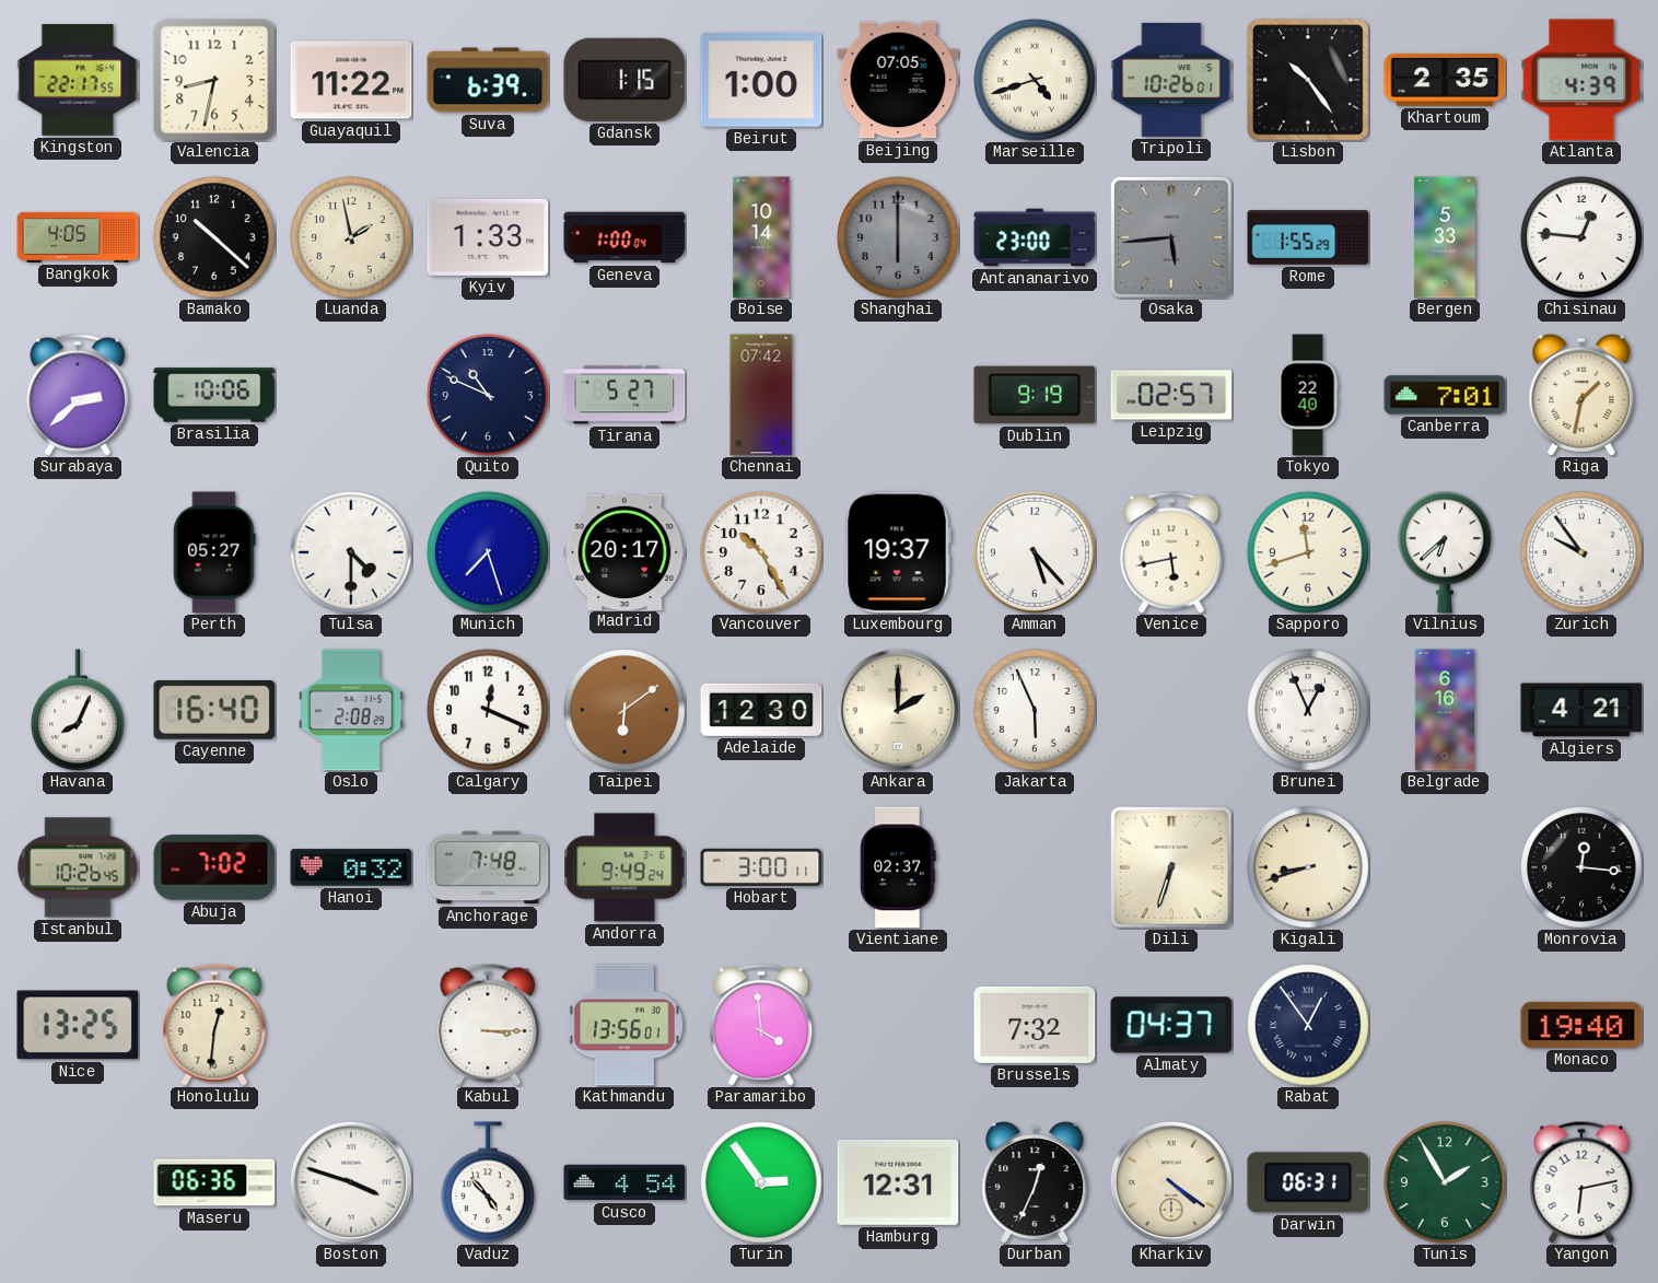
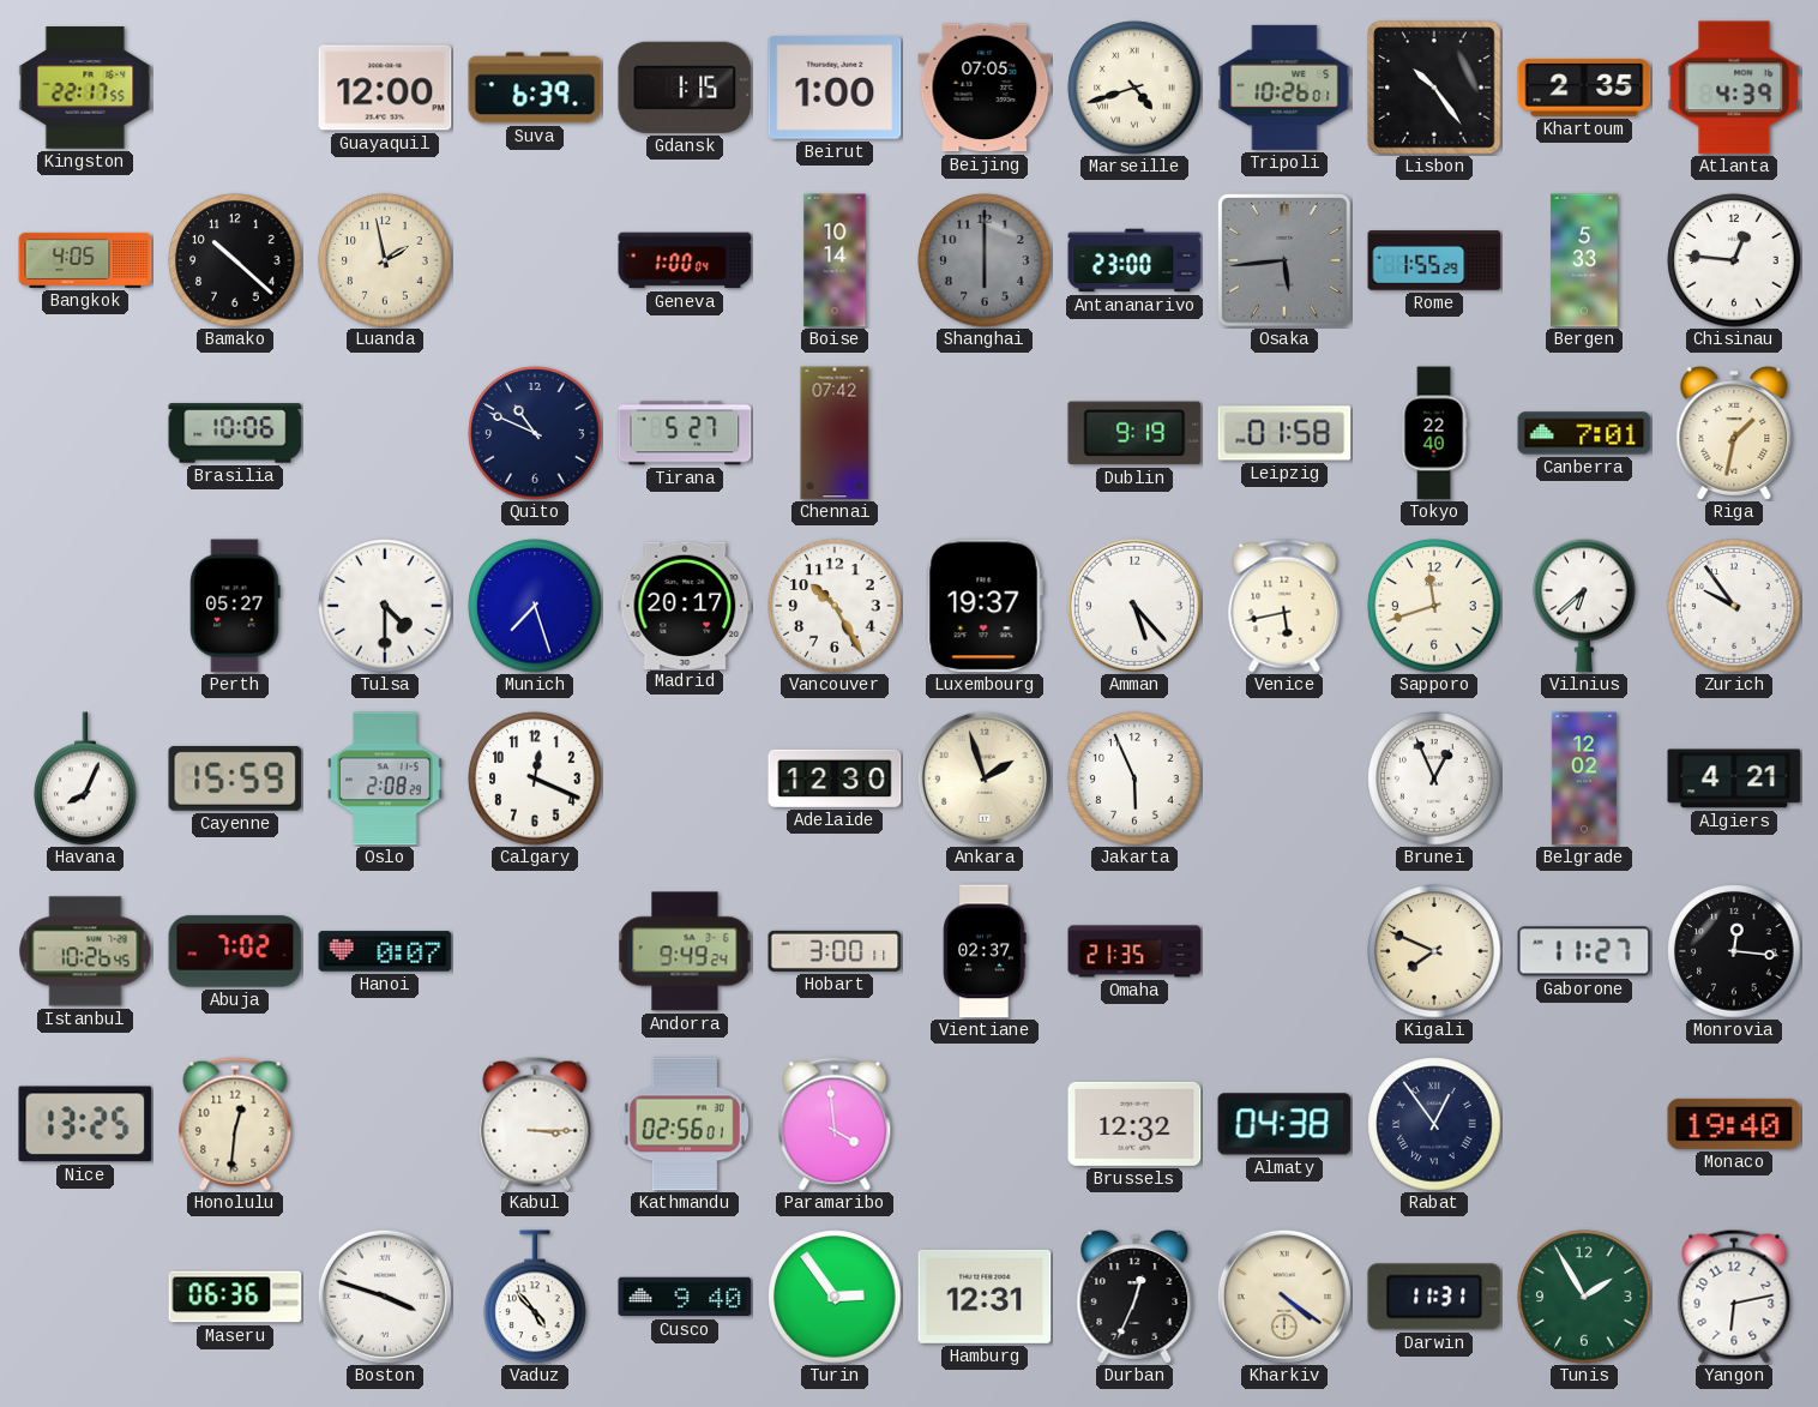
Valencia: 8:32 -> none
Guayaquil: 11:22 -> 12:00
Kyiv: 1:33 -> none
Surabaya: 2:38 -> none
Leipzig: 02:57 -> 01:58
Cayenne: 16:40 -> 15:59
Taipei: 6:09 -> none
Ankara: 2:00 -> 1:57
Belgrade: 6:16 -> 12:02
Hanoi: 0:32 -> 0:07
Anchorage: 7:48 -> none
Omaha: none -> 21:35
Dili: 6:33 -> none
Kigali: 8:42 -> 7:49
Gaborone: none -> 11:27
Kathmandu: 13:56 -> 02:56
Brussels: 7:32 -> 12:32
Almaty: 04:37 -> 04:38
Cusco: 4:54 -> 9:40
Darwin: 06:31 -> 11:31
